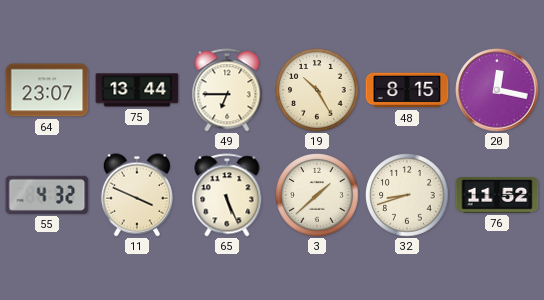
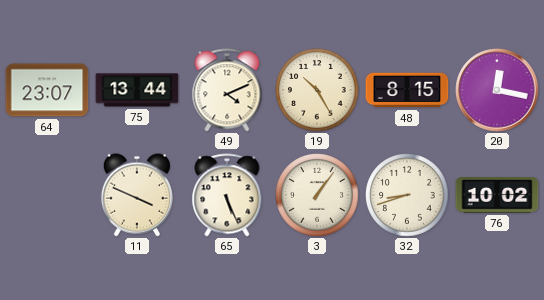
49: 6:45 -> 4:11
55: 4:32 -> none
3: 1:38 -> 1:06
76: 11:52 -> 10:02
